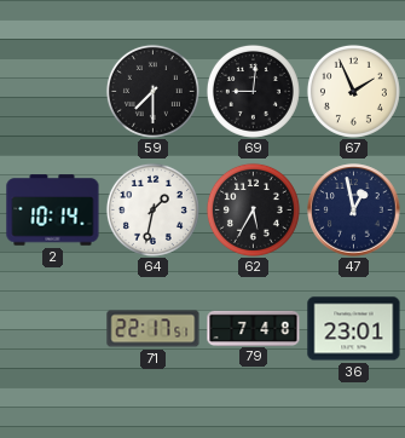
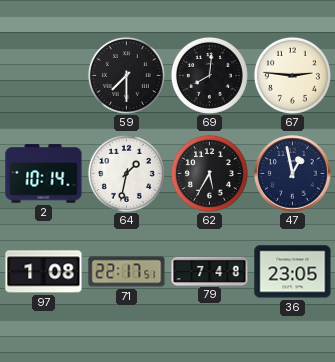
69: 9:01 -> 8:01
67: 1:56 -> 2:46
97: none -> 1:08
36: 23:01 -> 23:05
